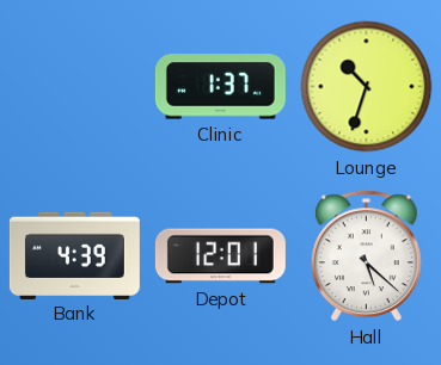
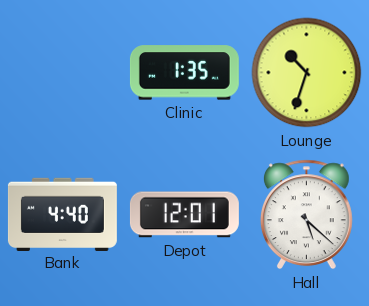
Clinic: 1:37 -> 1:35
Bank: 4:39 -> 4:40
